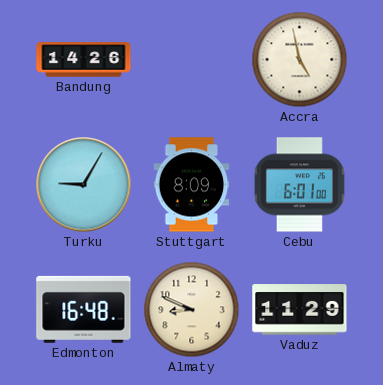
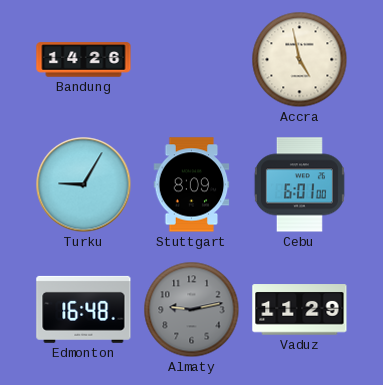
Almaty: 8:49 -> 9:13
Almaty dial: cream -> grey
